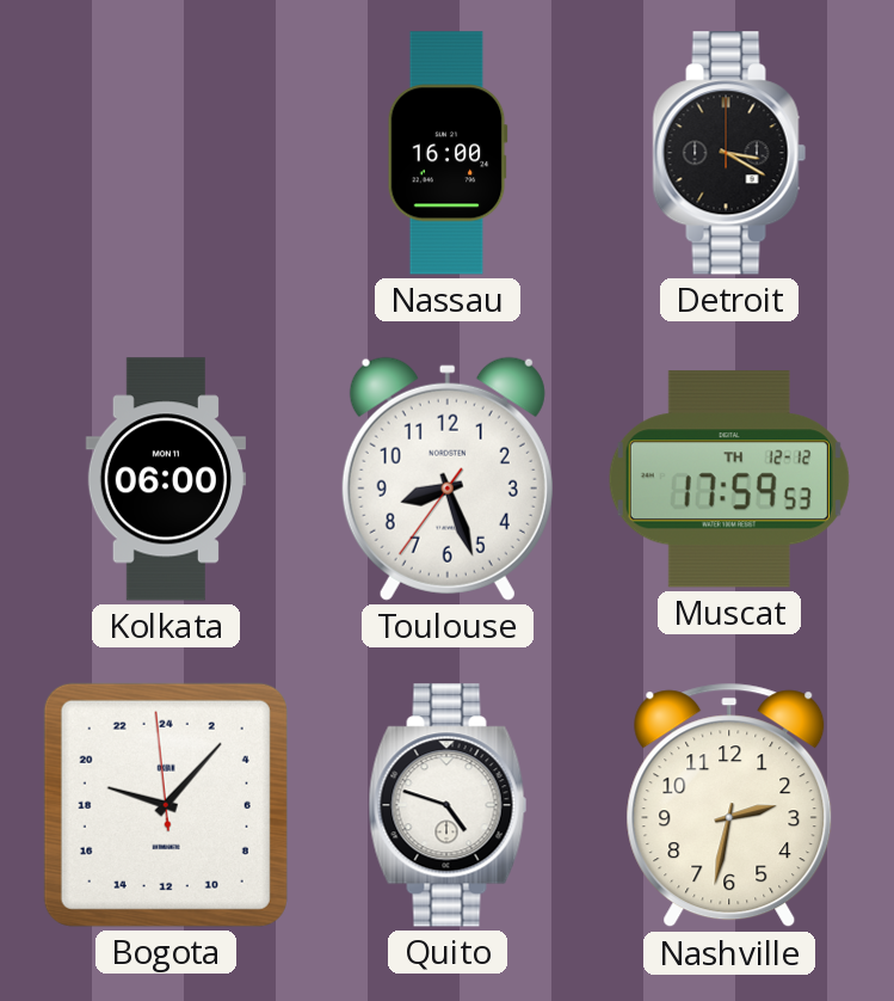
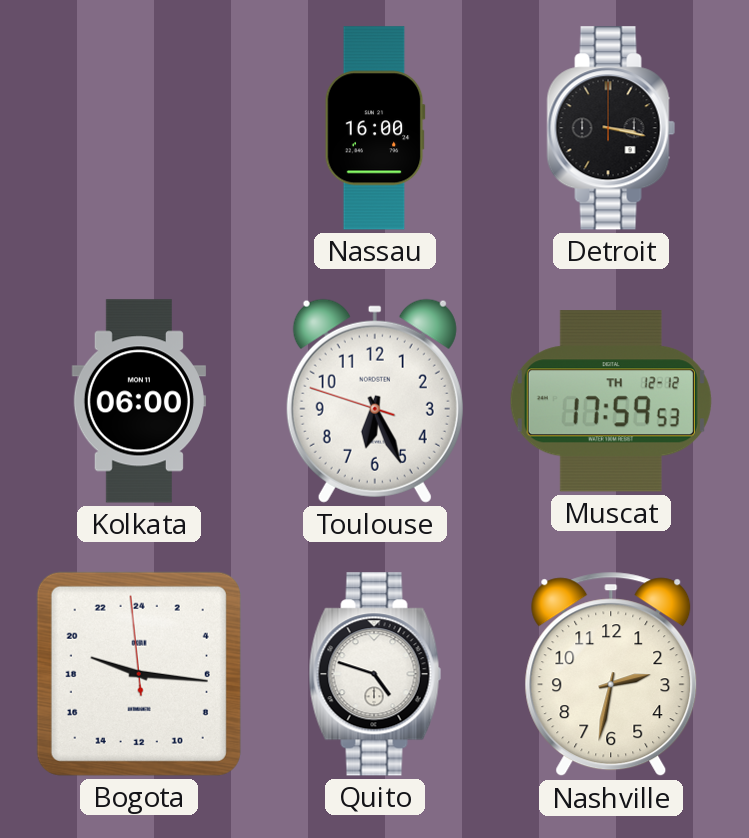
Detroit: 3:20 -> 3:17
Toulouse: 8:26 -> 6:25
Bogota: 19:06 -> 19:15
